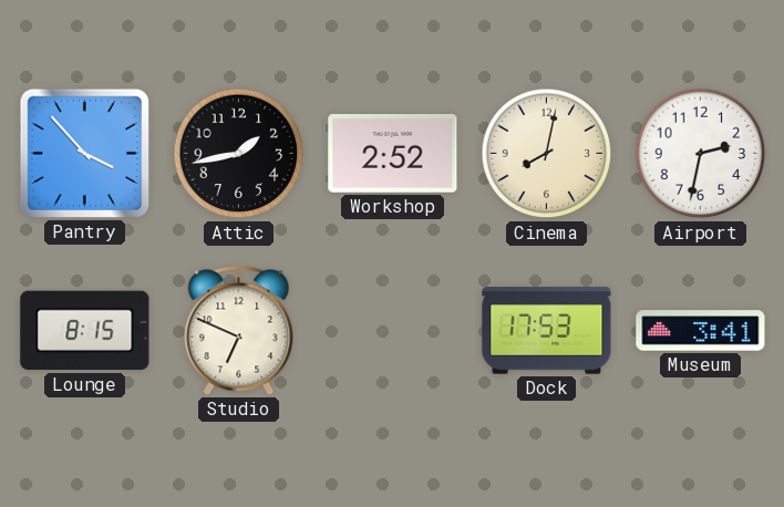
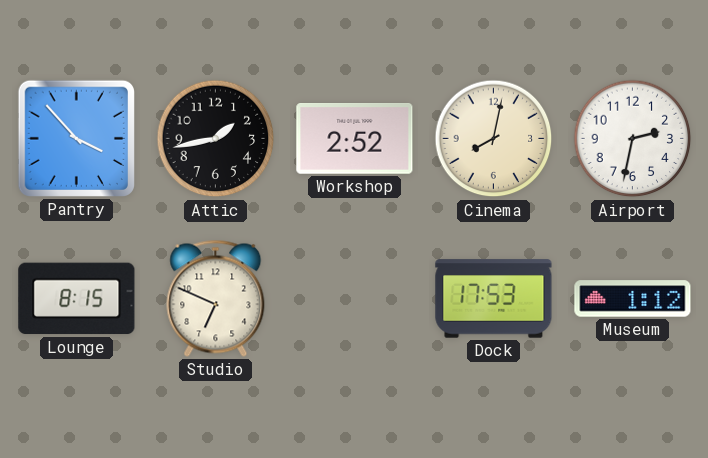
Museum: 3:41 -> 1:12
